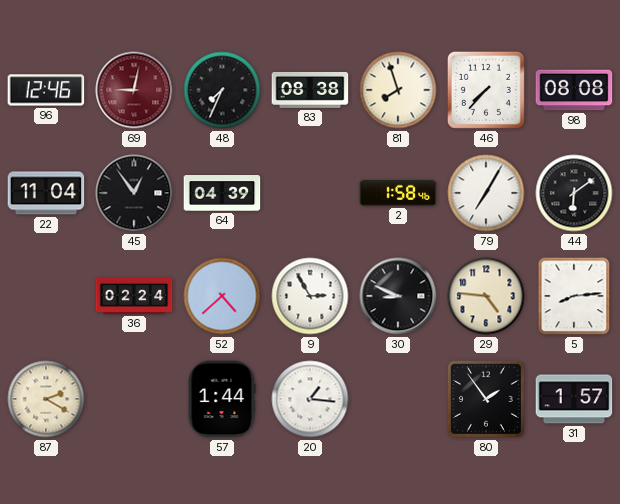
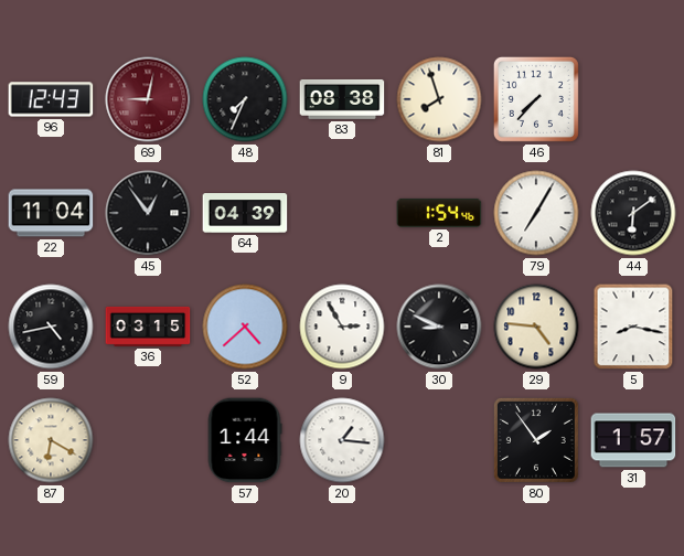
96: 12:46 -> 12:43
98: 08:08 -> none
2: 1:58 -> 1:54
59: none -> 4:43
36: 02:24 -> 03:15
5: 8:14 -> 8:17
87: 2:20 -> 6:20
